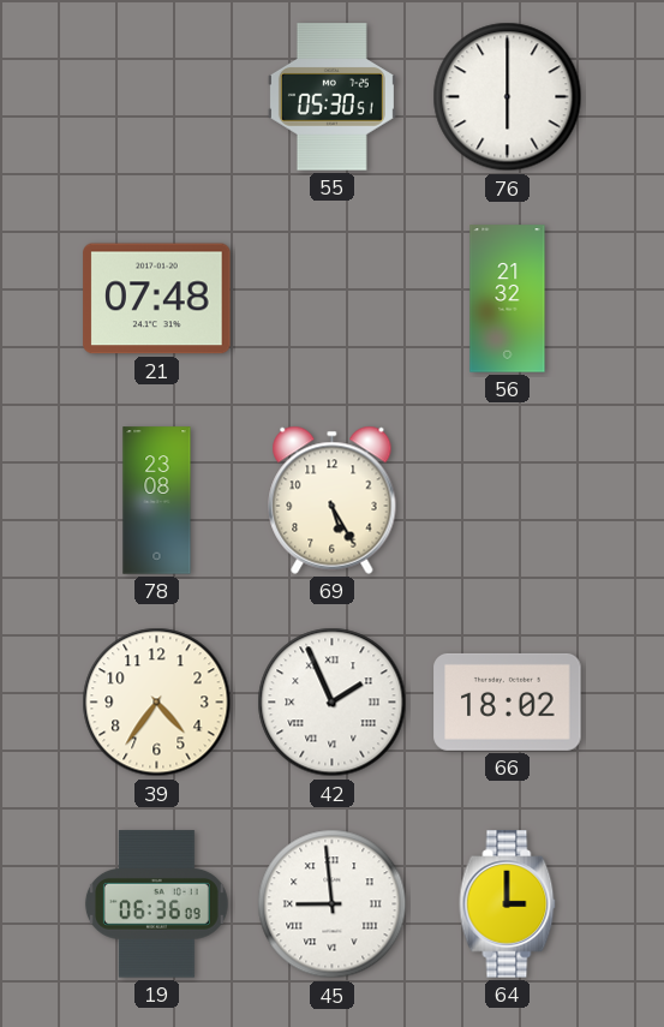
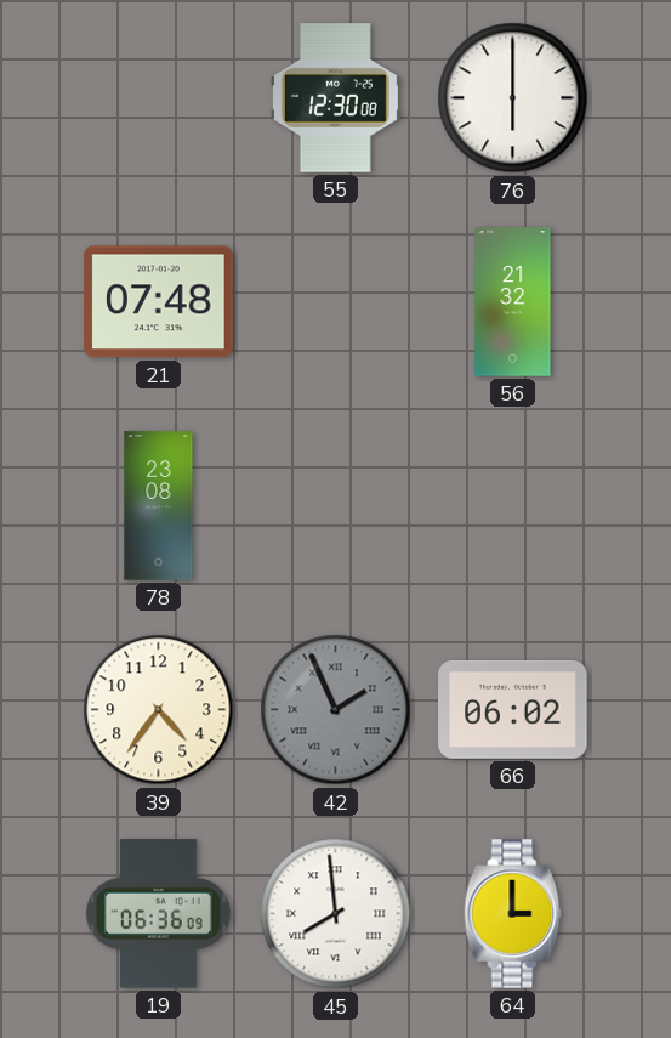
55: 05:30 -> 12:30
69: 5:25 -> none
42 dial: white -> grey
66: 18:02 -> 06:02
45: 8:59 -> 7:59
